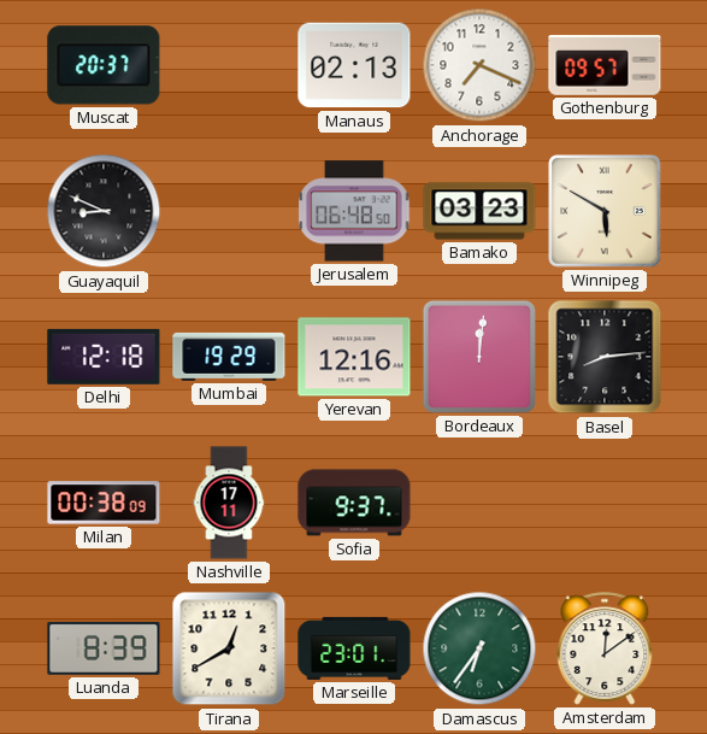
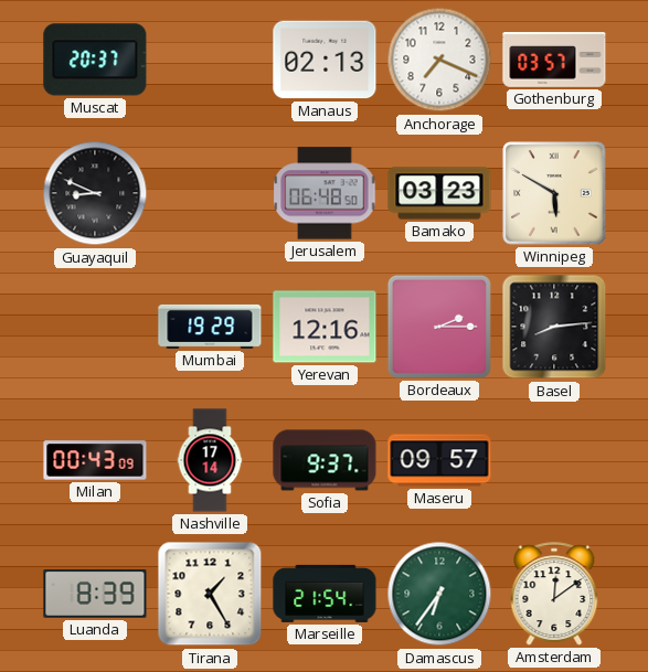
Gothenburg: 09:57 -> 03:57
Delhi: 12:18 -> none
Bordeaux: 12:01 -> 2:15
Milan: 00:38 -> 00:43
Nashville: 17:11 -> 17:14
Maseru: none -> 09:57
Tirana: 12:40 -> 1:25
Marseille: 23:01 -> 21:54
